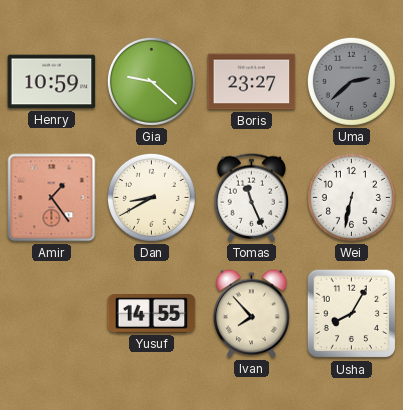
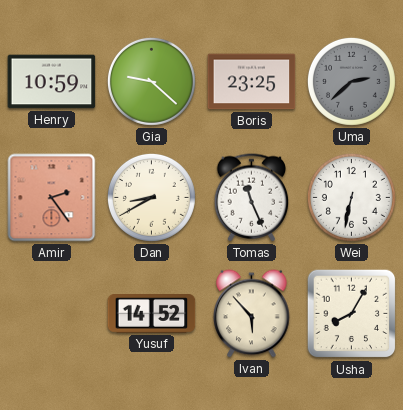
Boris: 23:27 -> 23:25
Amir: 1:24 -> 2:24
Yusuf: 14:55 -> 14:52
Ivan: 7:53 -> 5:53
